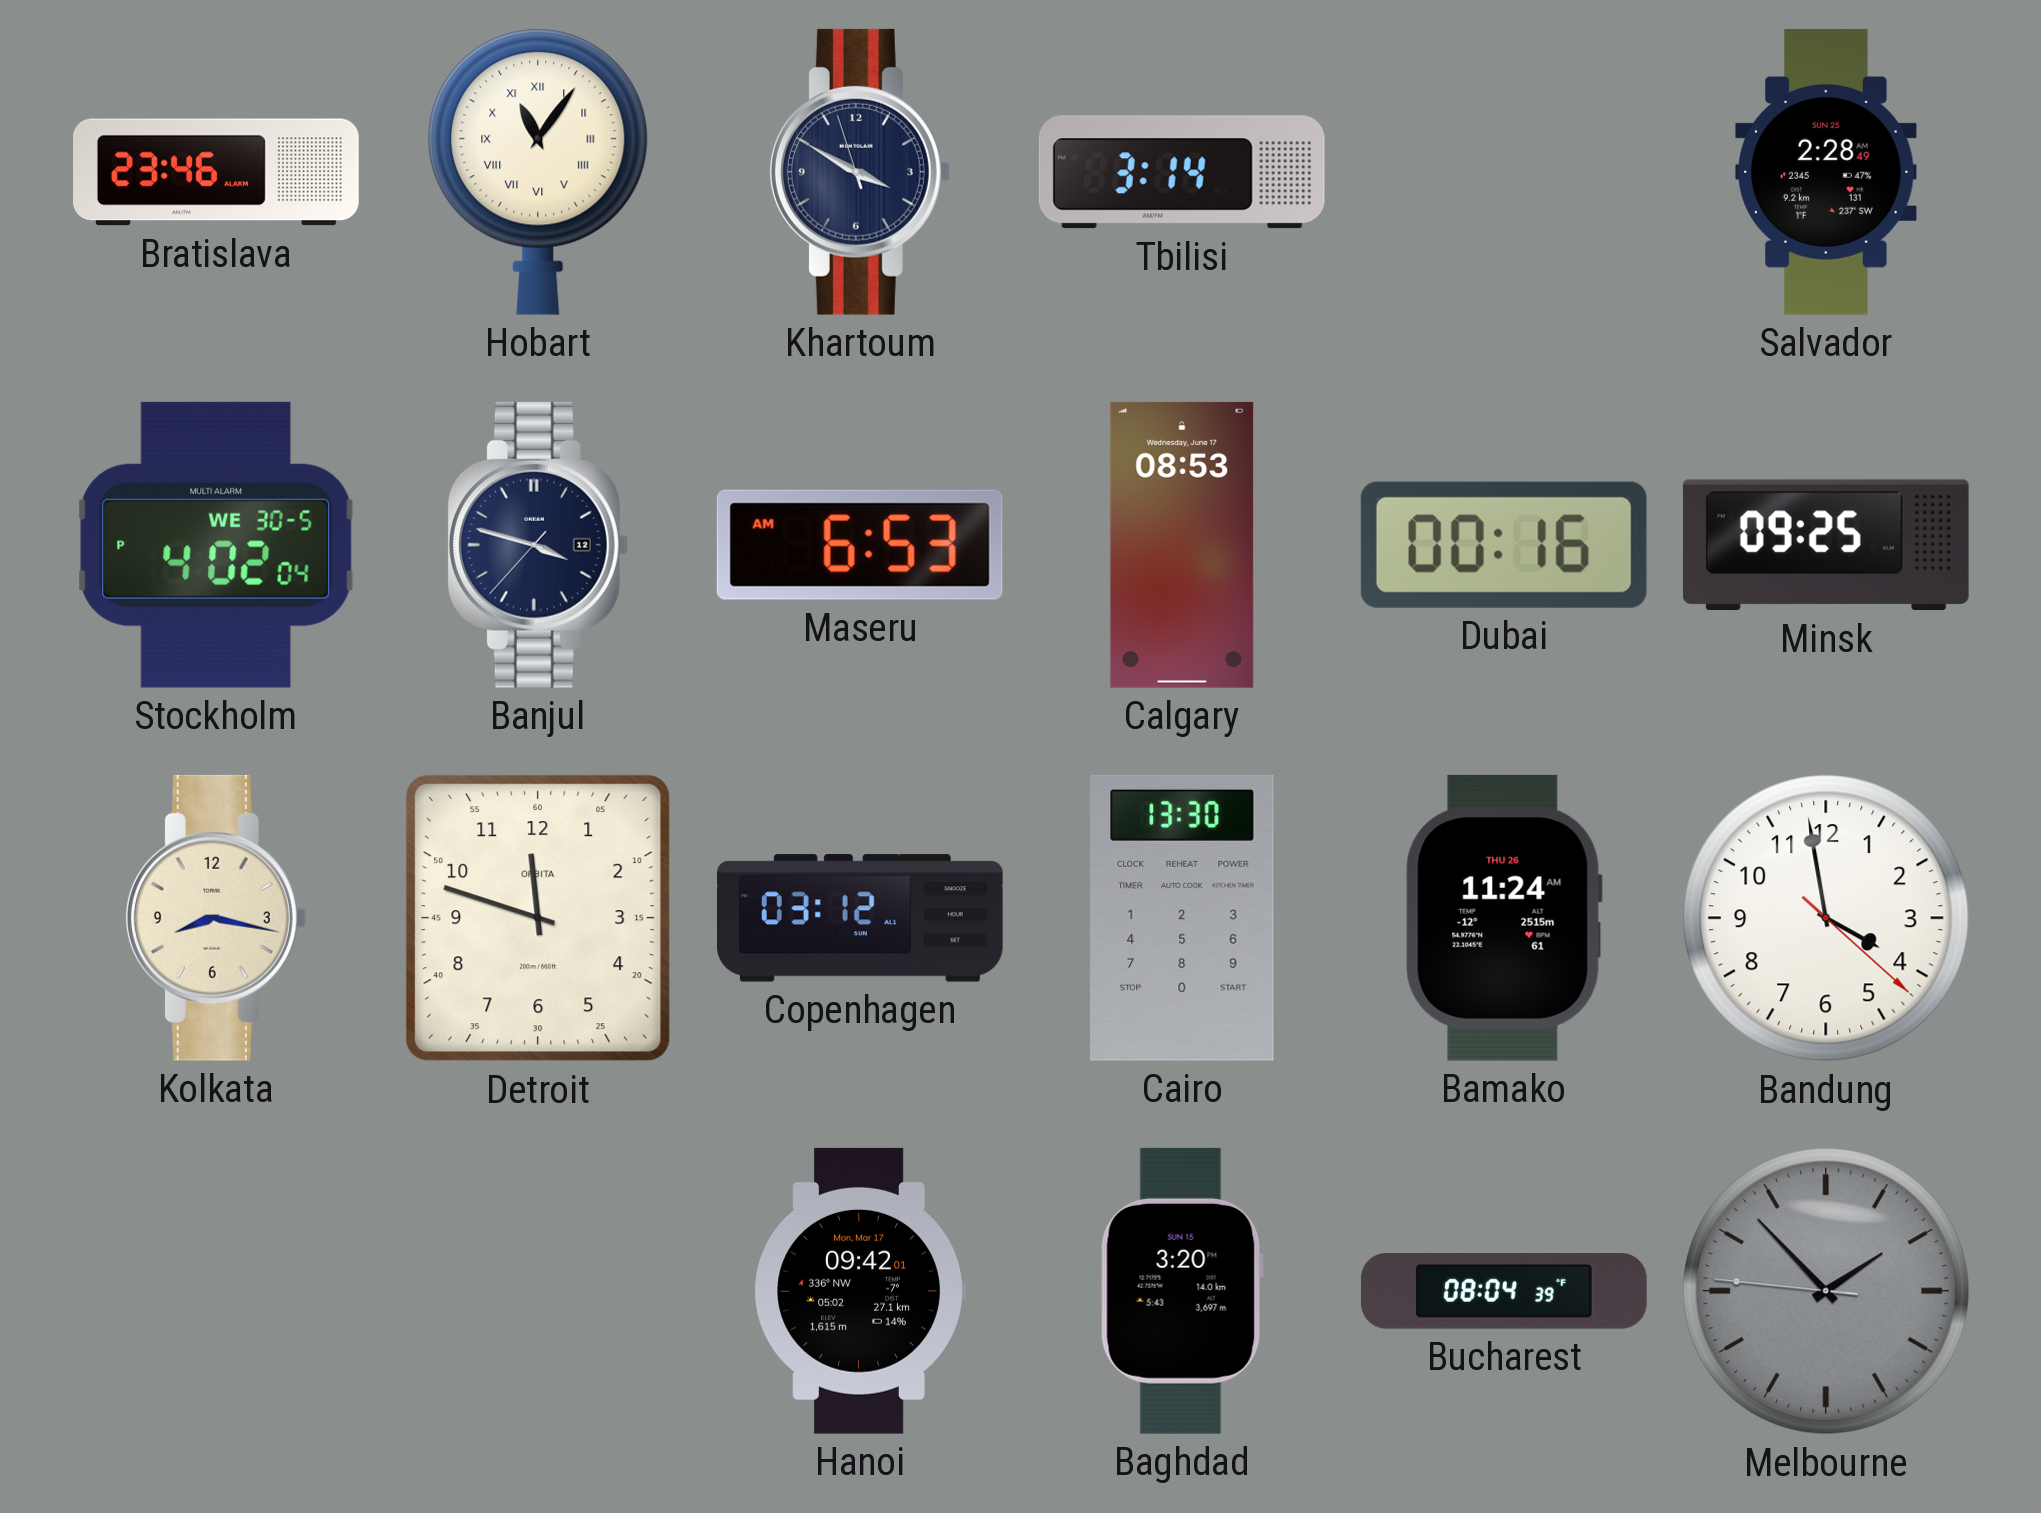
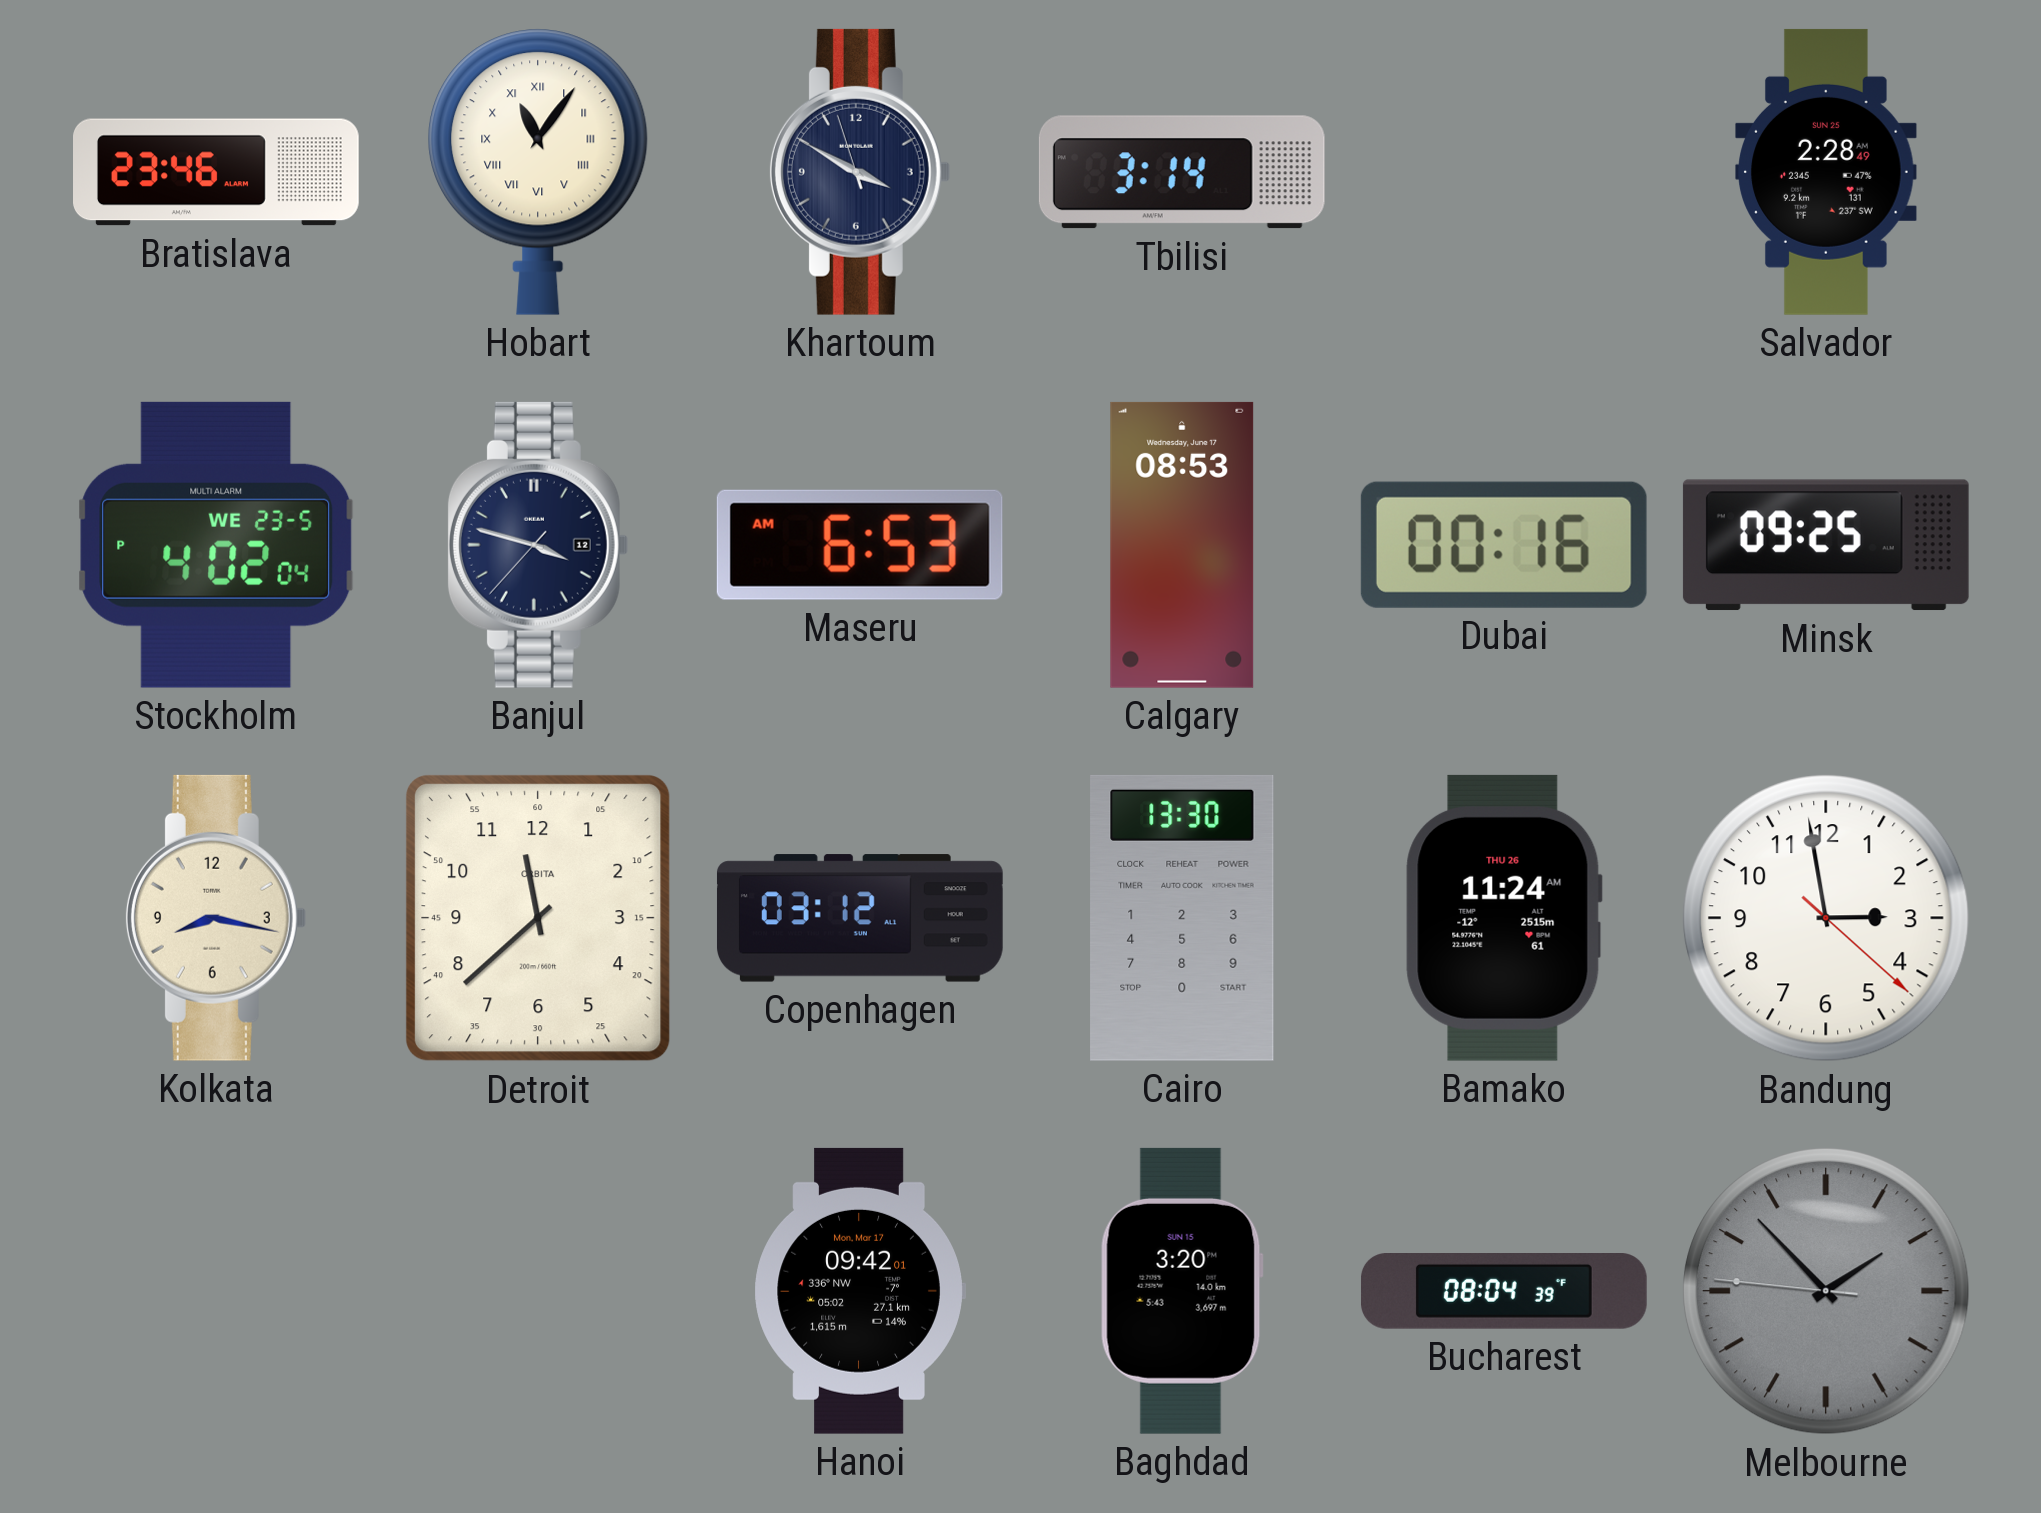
Stockholm date: WE 30-5 -> WE 23-5
Detroit: 11:48 -> 11:38
Bandung: 3:58 -> 2:58
